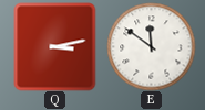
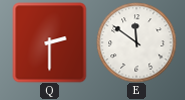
Q: 3:13 -> 2:30
